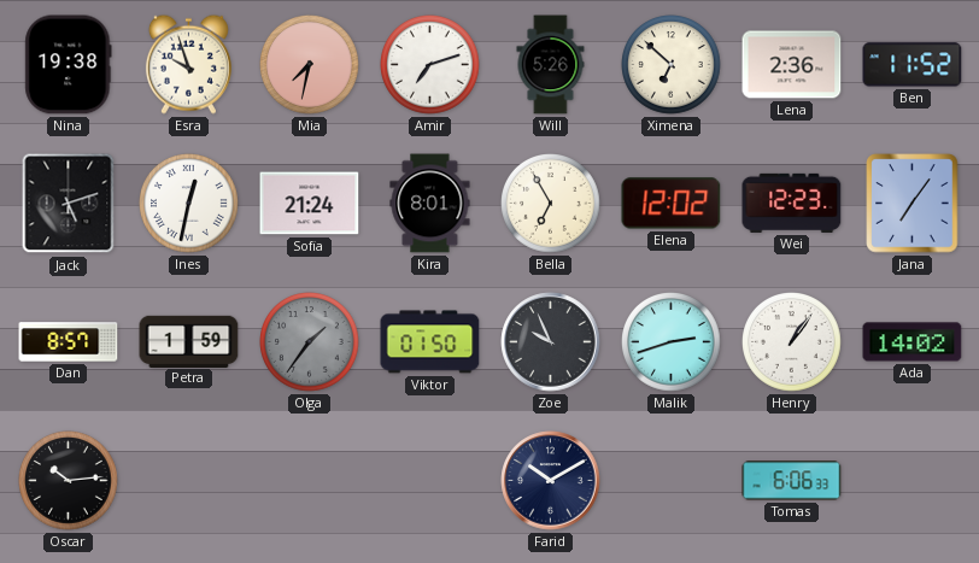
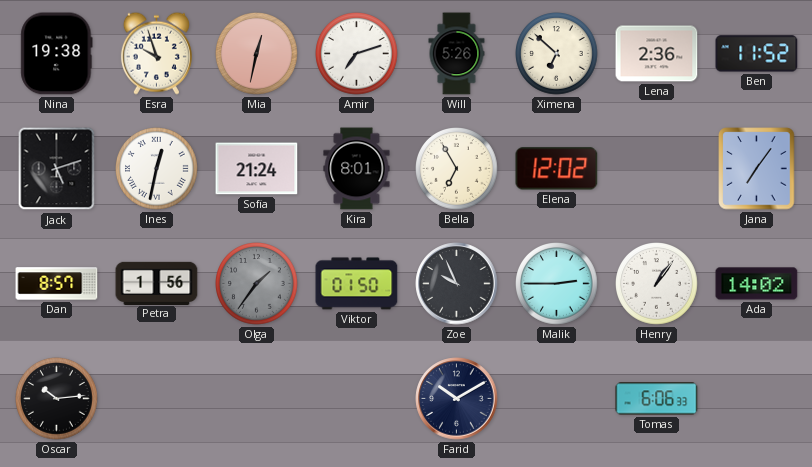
Mia: 7:32 -> 12:32
Wei: 12:23 -> none
Petra: 1:59 -> 1:56
Malik: 2:42 -> 2:45
